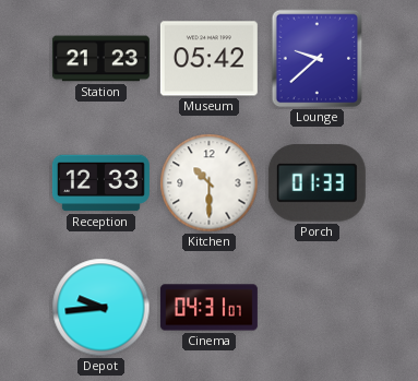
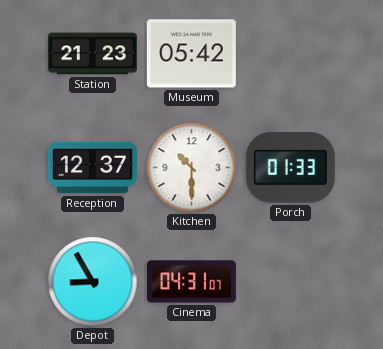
Lounge: 9:38 -> none
Reception: 12:33 -> 12:37
Depot: 9:44 -> 8:55
